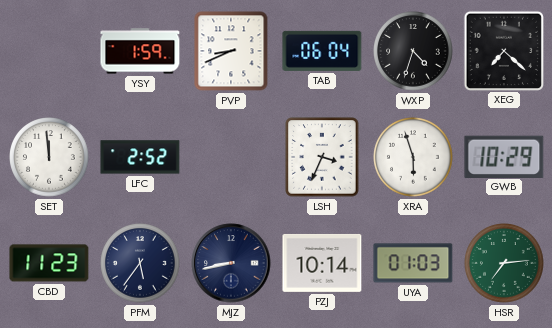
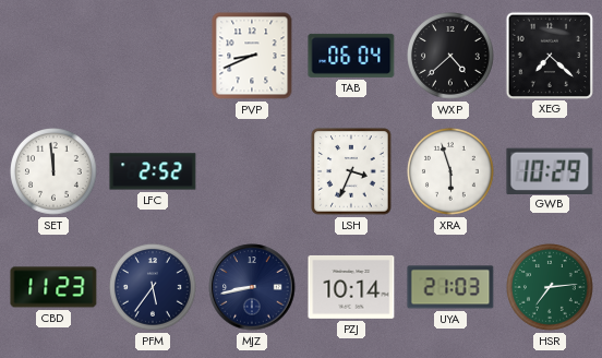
YSY: 1:59 -> none
WXP: 4:33 -> 4:38
UYA: 01:03 -> 21:03
